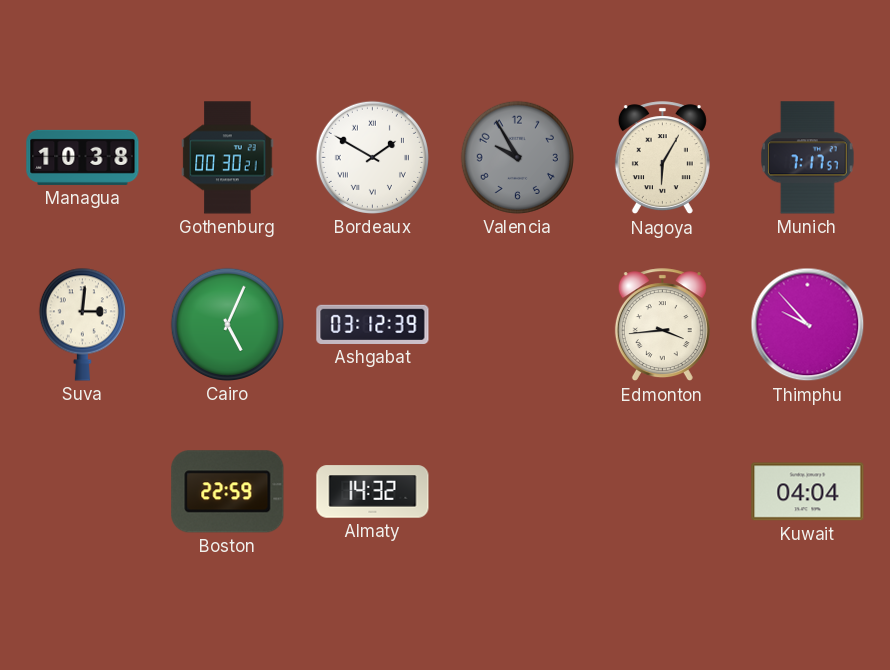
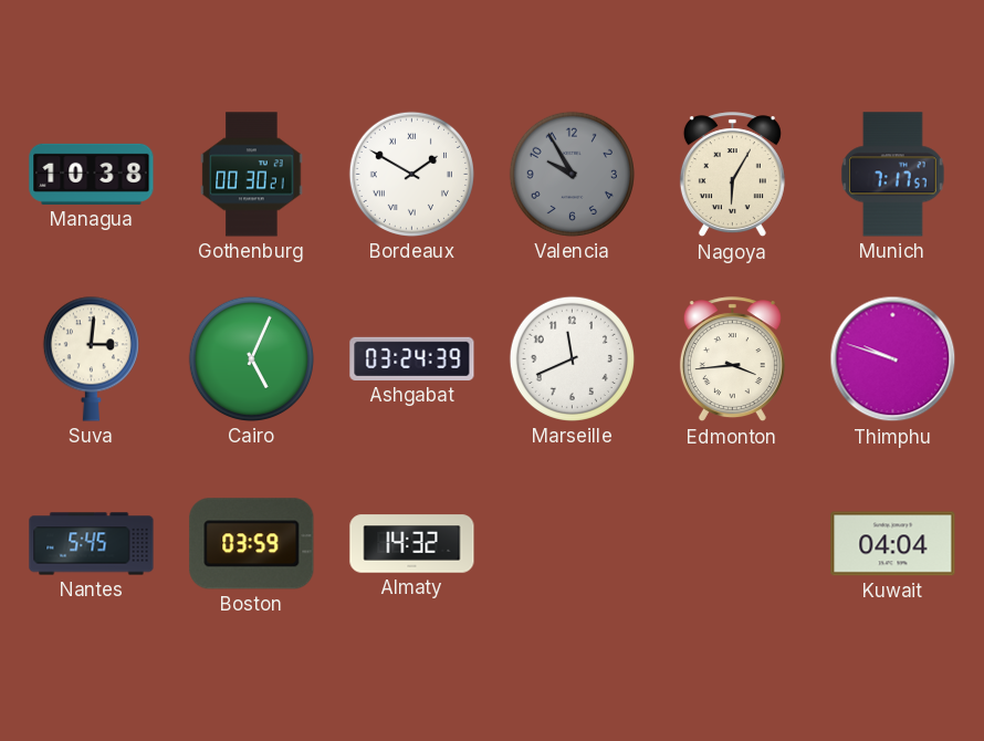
Ashgabat: 03:12 -> 03:24
Marseille: none -> 11:41
Thimphu: 9:53 -> 9:48
Nantes: none -> 5:45
Boston: 22:59 -> 03:59
